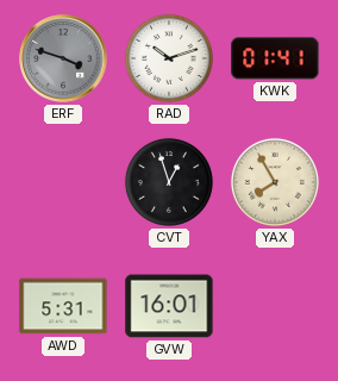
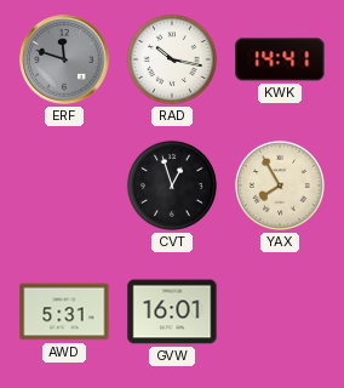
ERF: 3:48 -> 11:48
RAD: 10:12 -> 10:17
KWK: 01:41 -> 14:41
